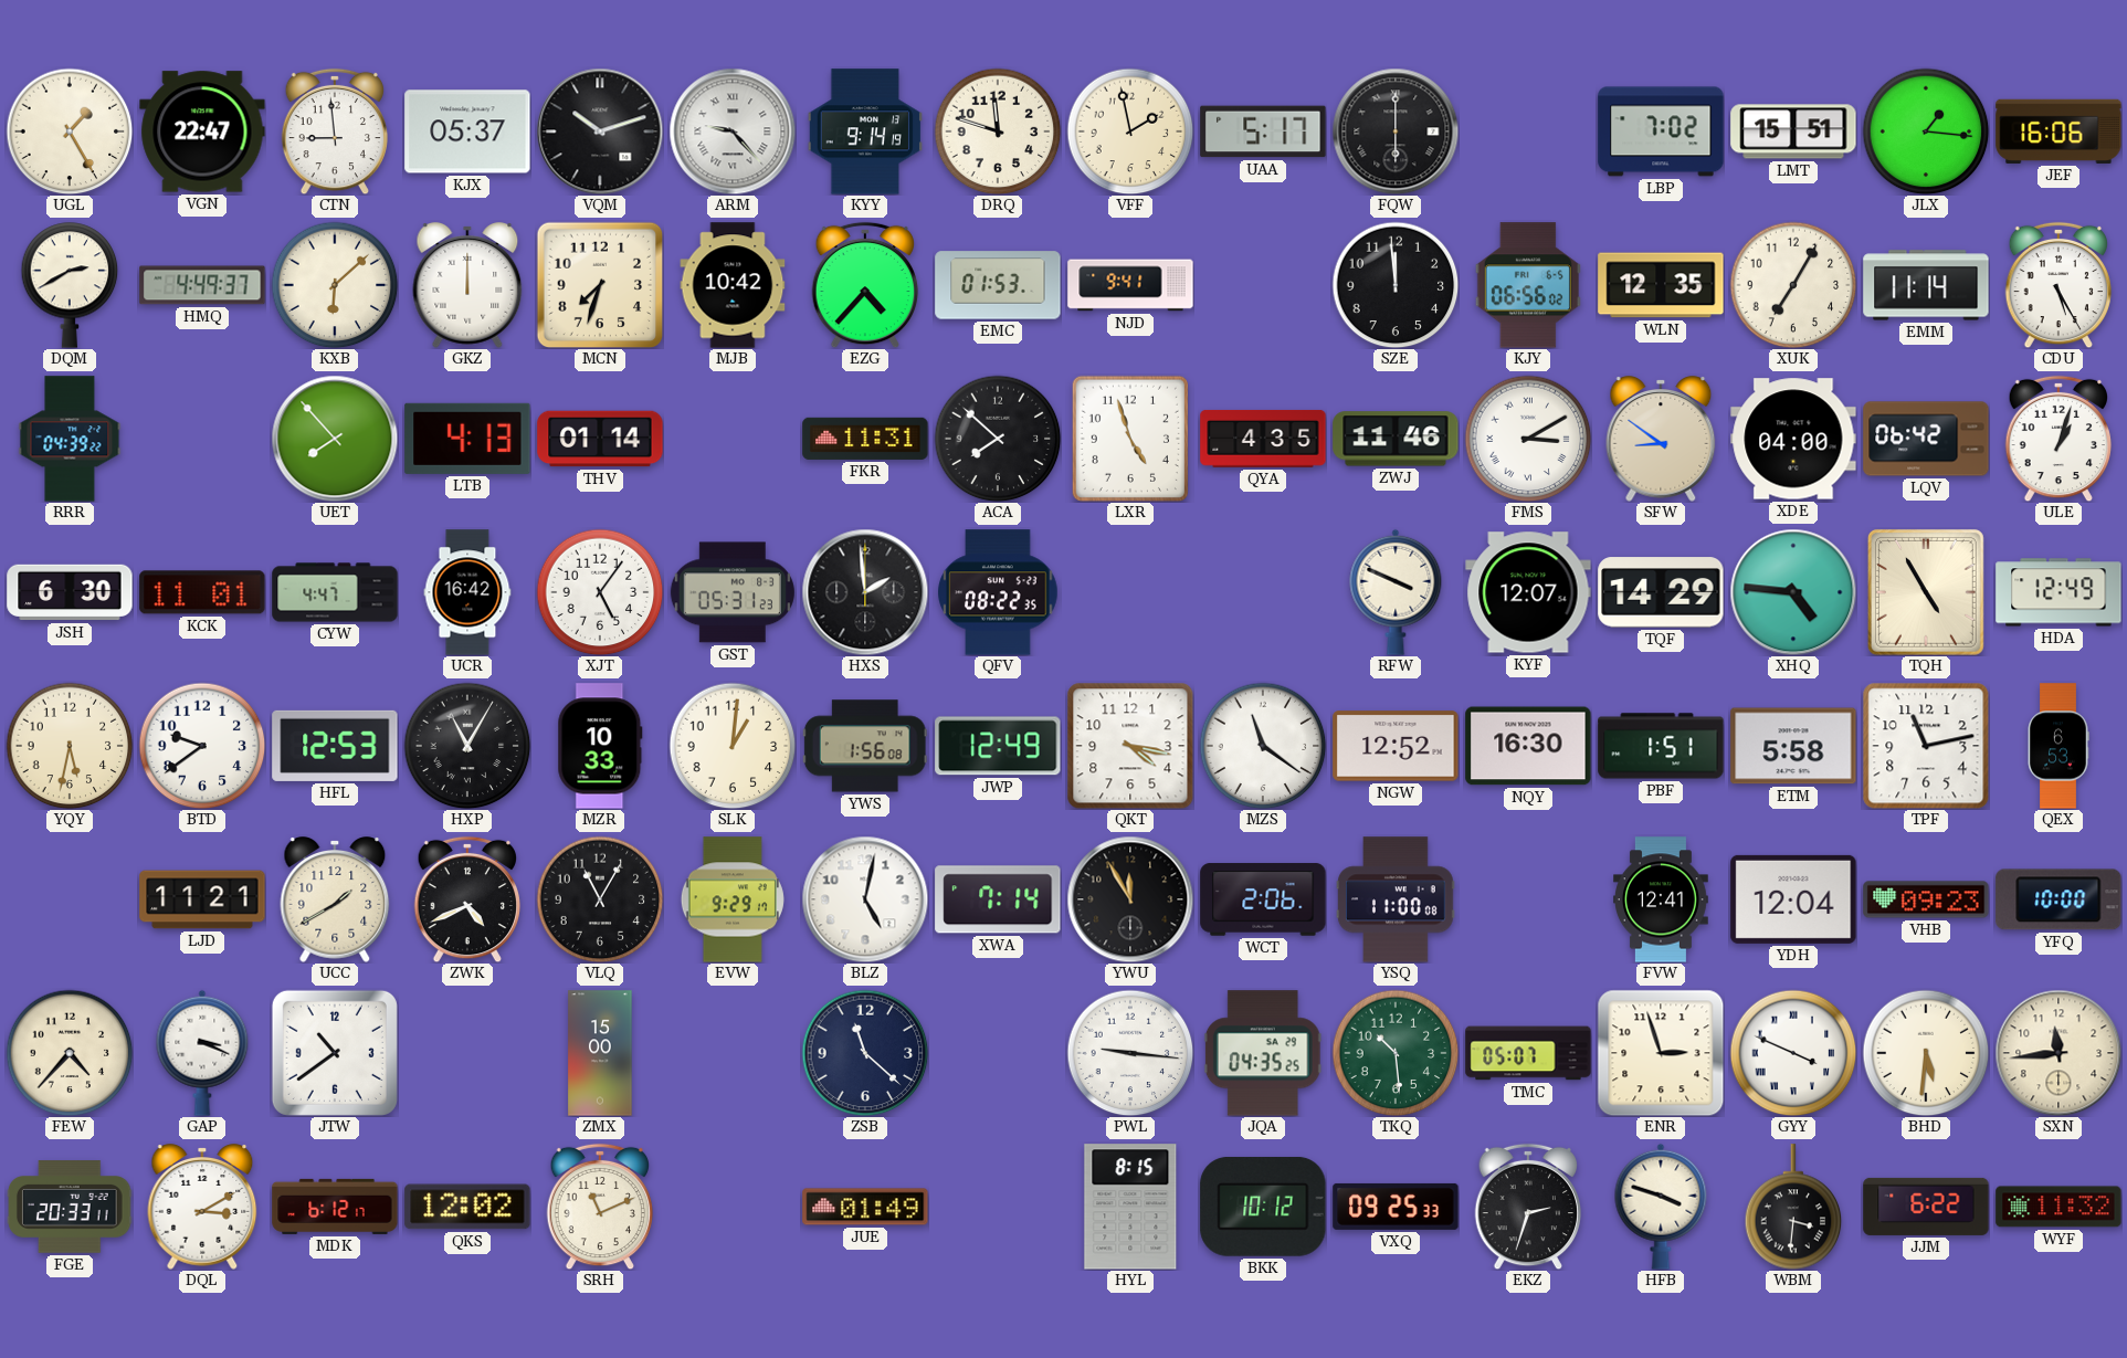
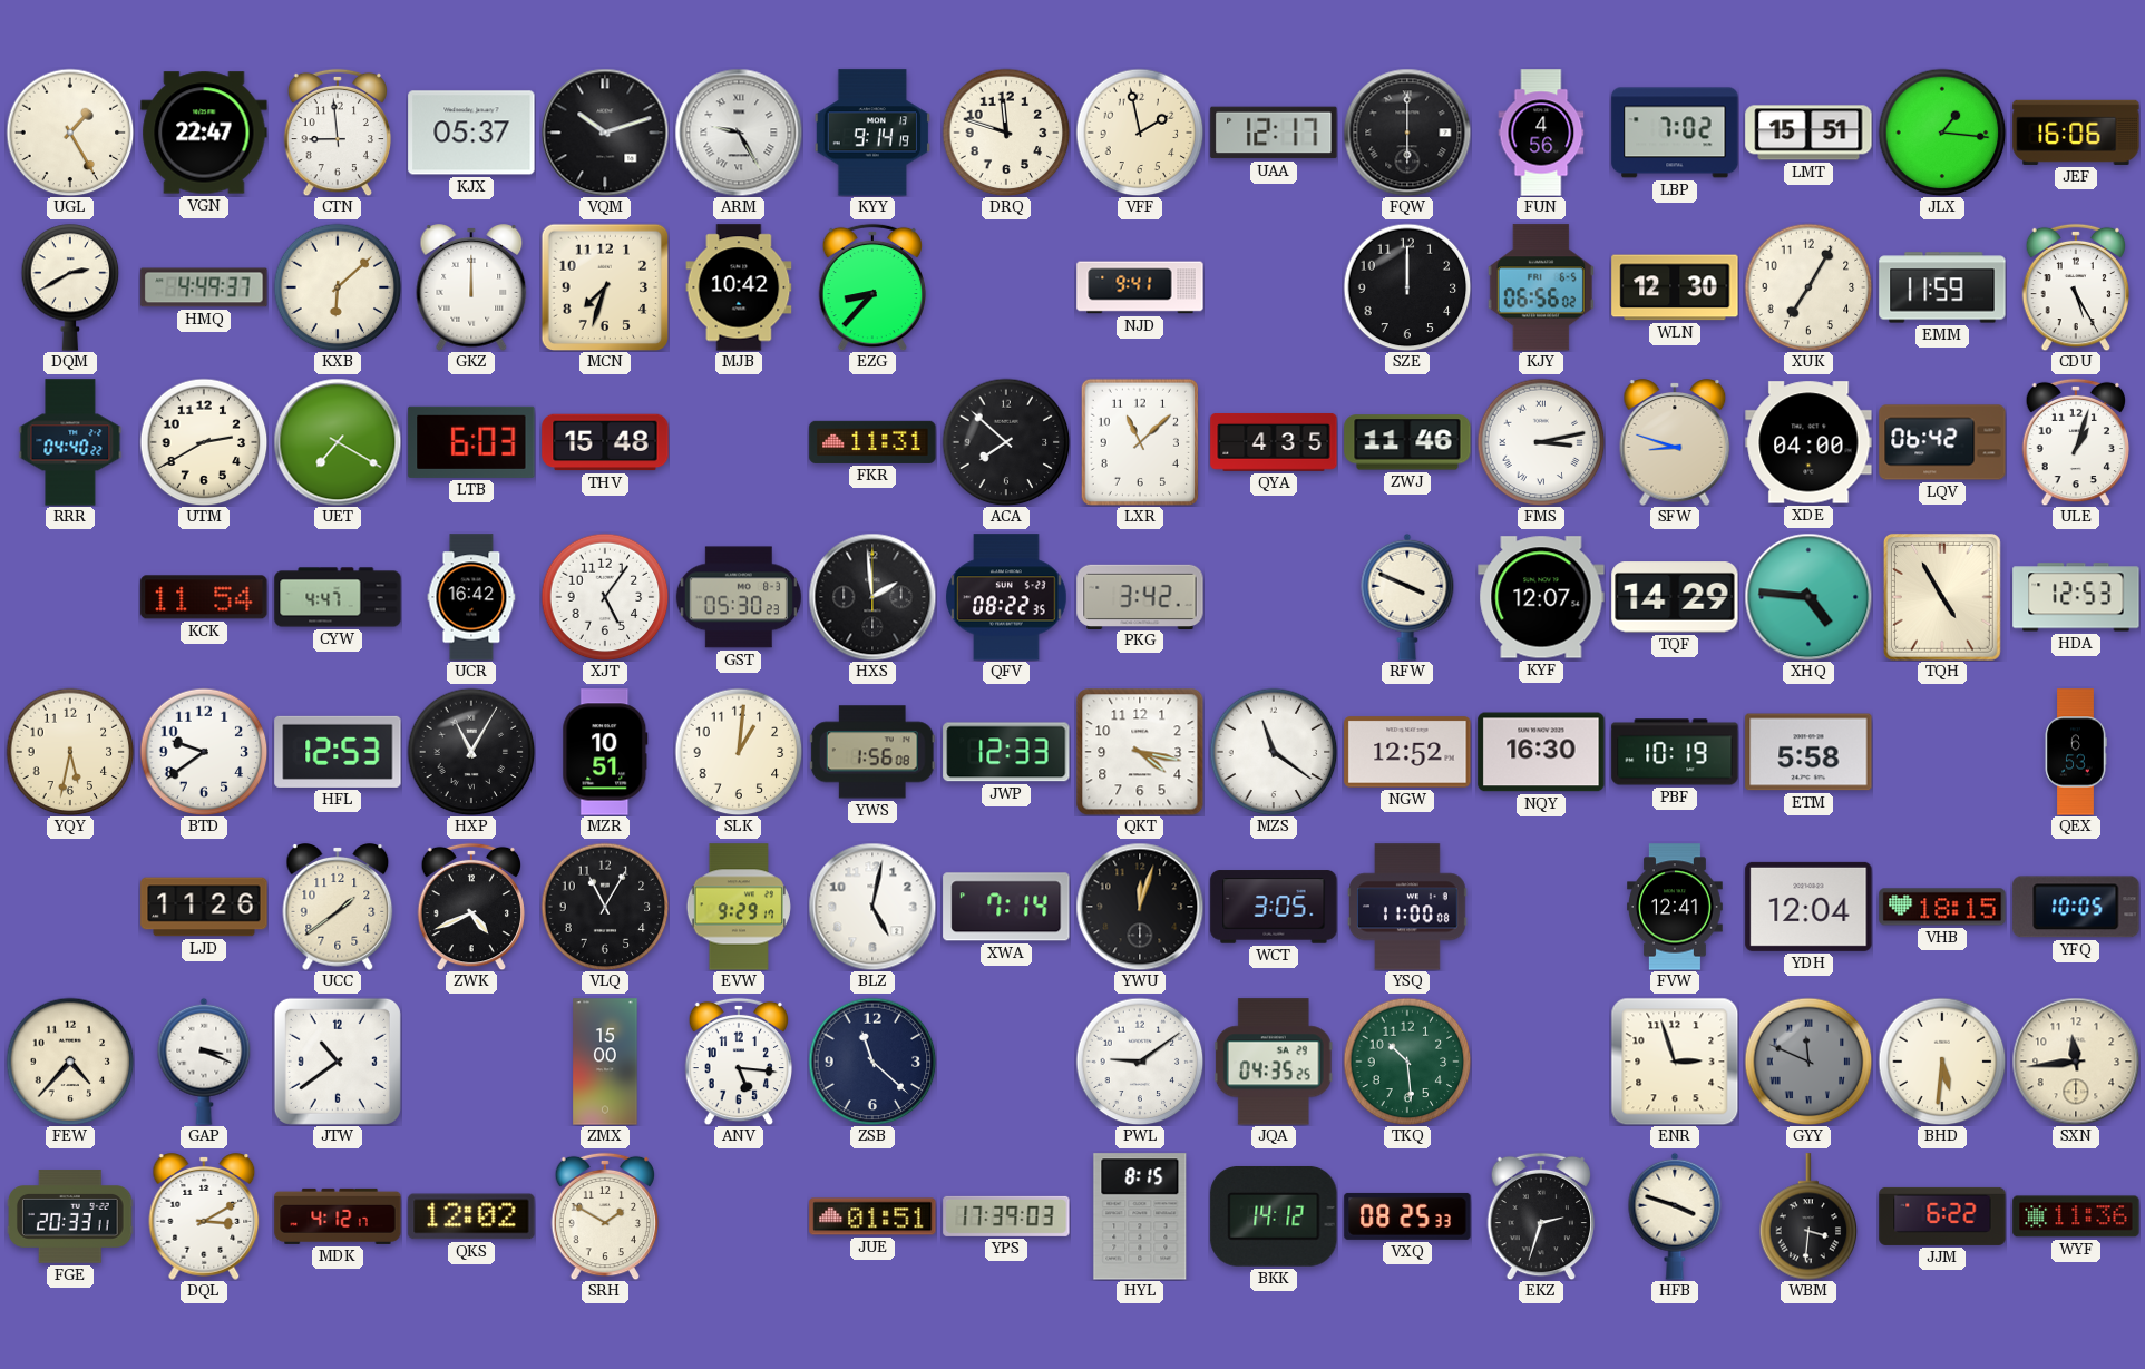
ARM: 9:23 -> 9:25
UAA: 5:17 -> 12:17
FUN: none -> 4:56
EZG: 4:37 -> 8:37
EMC: 01:53 -> none
SZE: 11:59 -> 12:00
WLN: 12:35 -> 12:30
EMM: 11:14 -> 11:59
RRR: 04:39 -> 04:40
UTM: none -> 2:40
UET: 7:53 -> 7:20
LTB: 4:13 -> 6:03
THV: 01:14 -> 15:48
LXR: 4:57 -> 11:08
FMS: 3:10 -> 3:13
SFW: 8:51 -> 8:48
JSH: 6:30 -> none
KCK: 11:01 -> 11:54
GST: 05:31 -> 05:30
PKG: none -> 3:42
HDA: 12:49 -> 12:53
MZR: 10:33 -> 10:51
JWP: 12:49 -> 12:33
PBF: 1:51 -> 10:19
TPF: 11:13 -> none
LJD: 11:21 -> 11:26
UCC: 1:40 -> 1:39
YWU: 11:55 -> 12:03
WCT: 2:06 -> 3:05
VHB: 09:23 -> 18:15
YFQ: 10:00 -> 10:05
ANV: none -> 5:16
PWL: 9:16 -> 9:09
TMC: 05:07 -> none
GYY: 3:49 -> 11:49
GYY dial: white -> grey
MDK: 6:12 -> 4:12
SRH: 11:11 -> 1:50
JUE: 01:49 -> 01:51
YPS: none -> 17:39
BKK: 10:12 -> 14:12
VXQ: 09:25 -> 08:25
WYF: 11:32 -> 11:36
